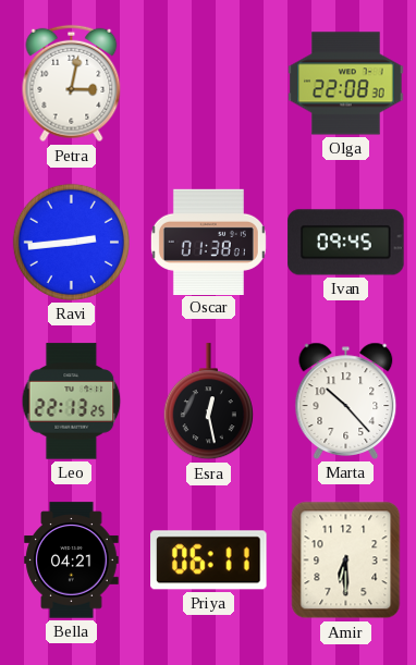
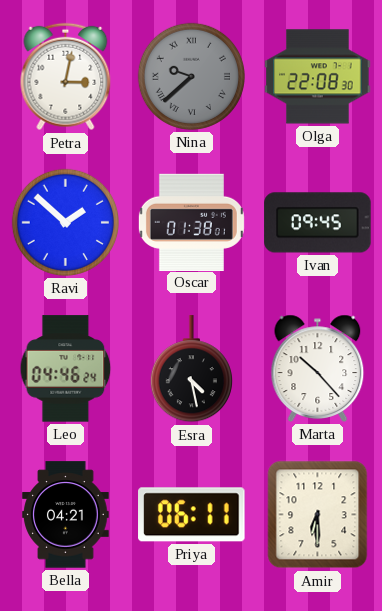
Nina: none -> 9:38
Ravi: 2:44 -> 1:52
Leo: 22:13 -> 04:46
Esra: 12:28 -> 4:28
